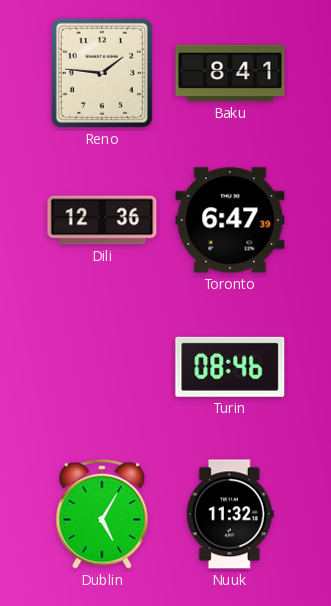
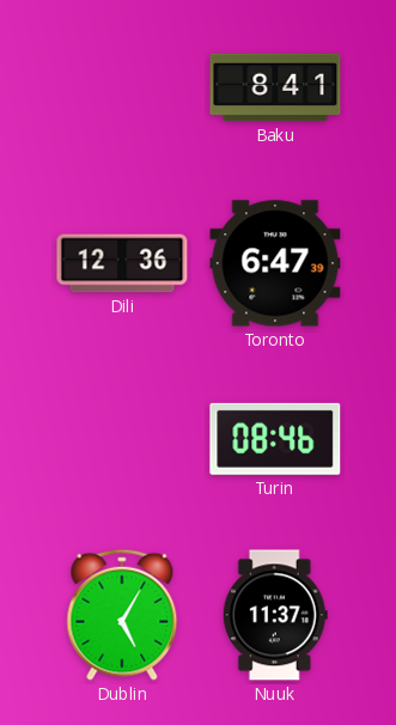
Reno: 1:46 -> none
Nuuk: 11:32 -> 11:37
